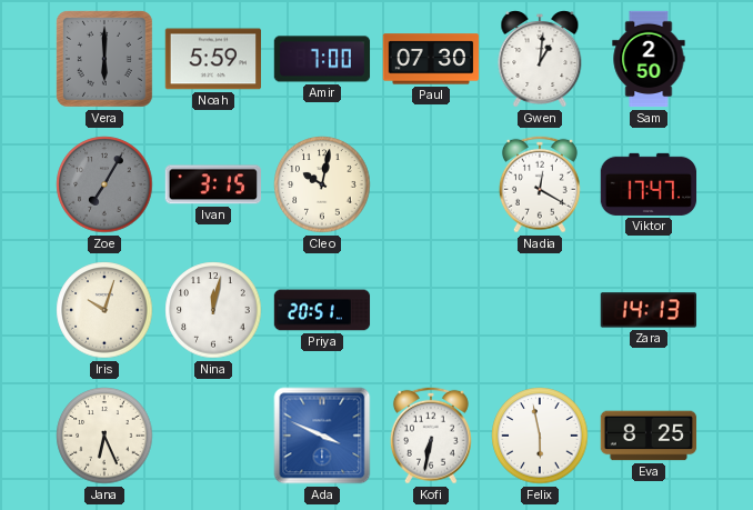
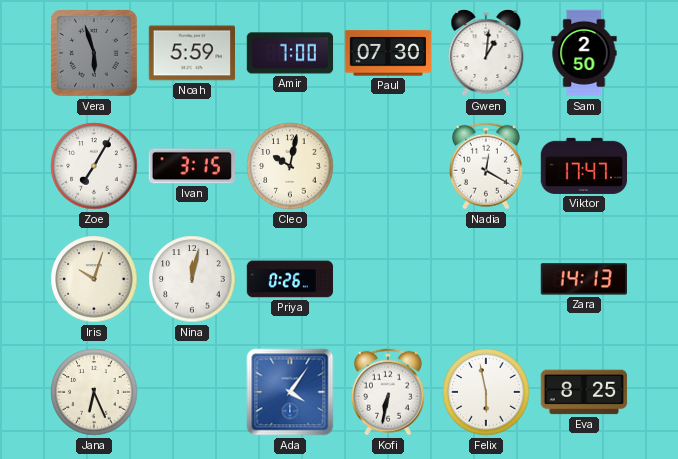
Vera: 6:00 -> 5:57
Zoe dial: grey -> white
Priya: 20:51 -> 0:26
Ada: 3:49 -> 4:06
